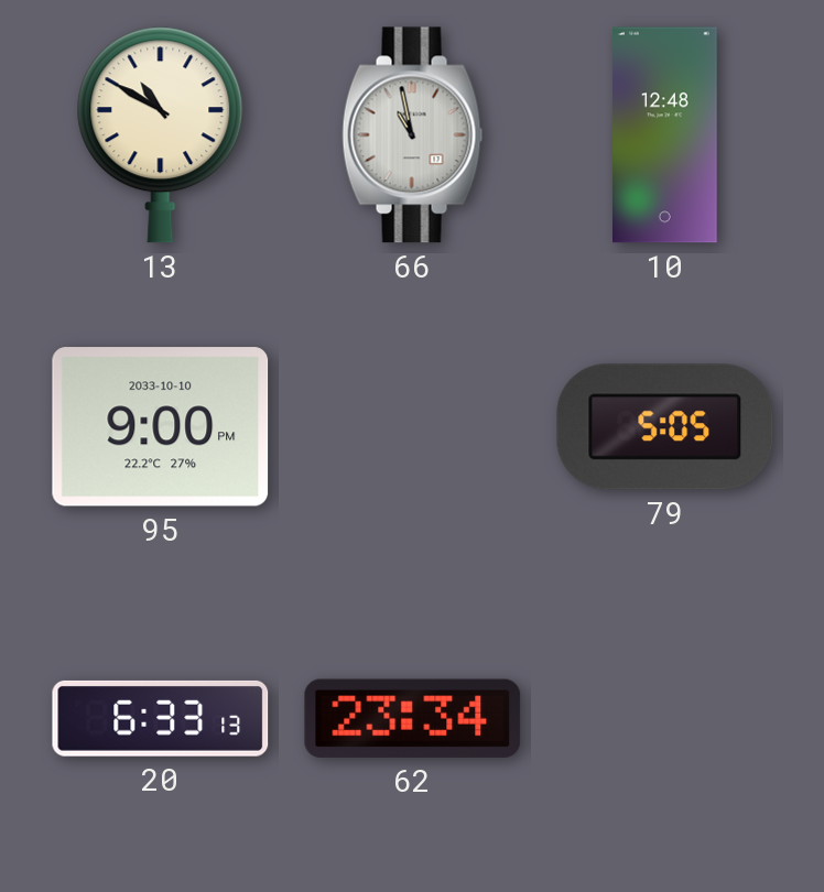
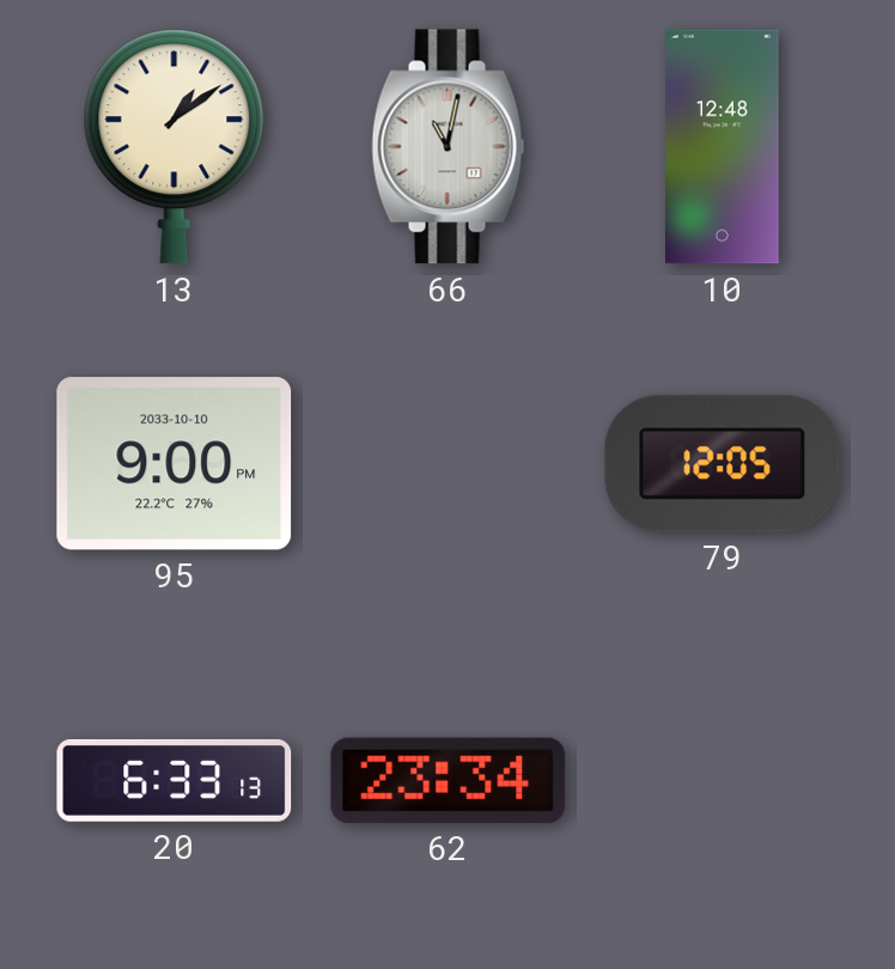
13: 10:50 -> 1:09
66: 10:58 -> 11:02
79: 5:05 -> 12:05
